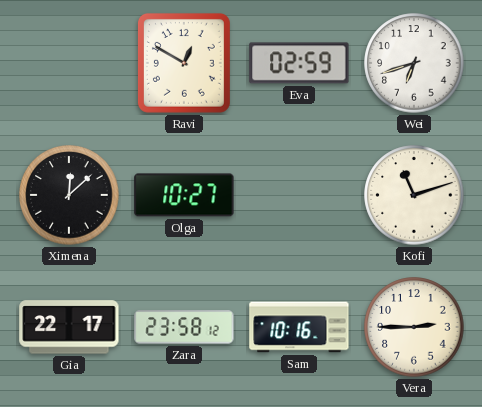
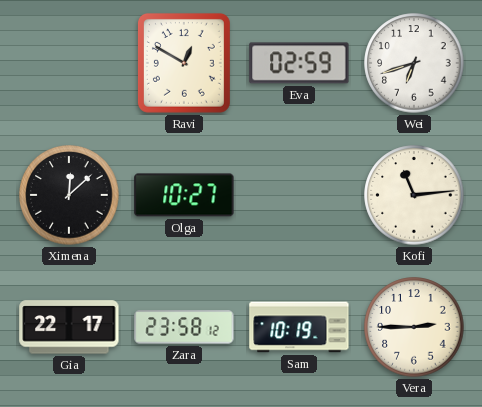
Kofi: 11:12 -> 11:14
Sam: 10:16 -> 10:19
